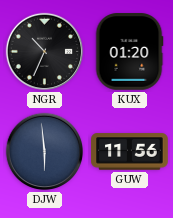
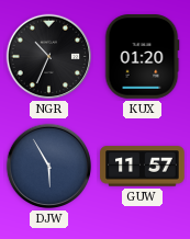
DJW: 5:59 -> 5:55
GUW: 11:56 -> 11:57
